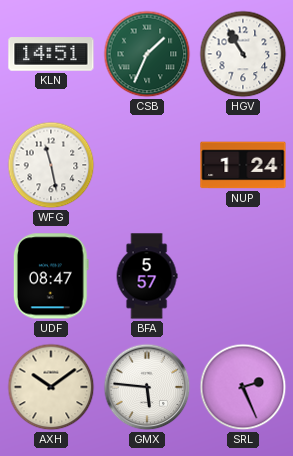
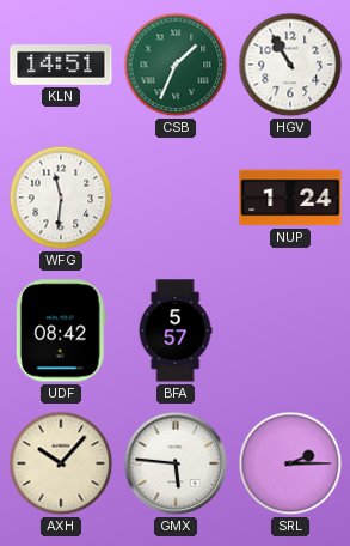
WFG: 11:28 -> 11:31
UDF: 08:47 -> 08:42
AXH: 10:09 -> 10:07
SRL: 2:26 -> 2:15
